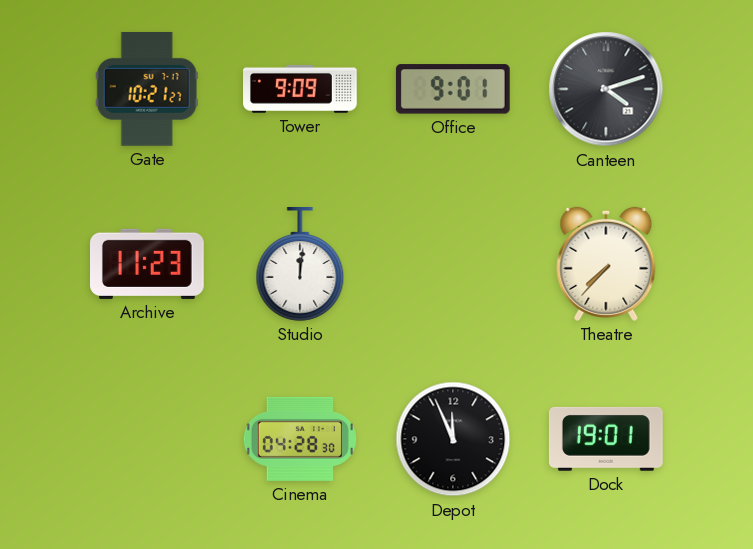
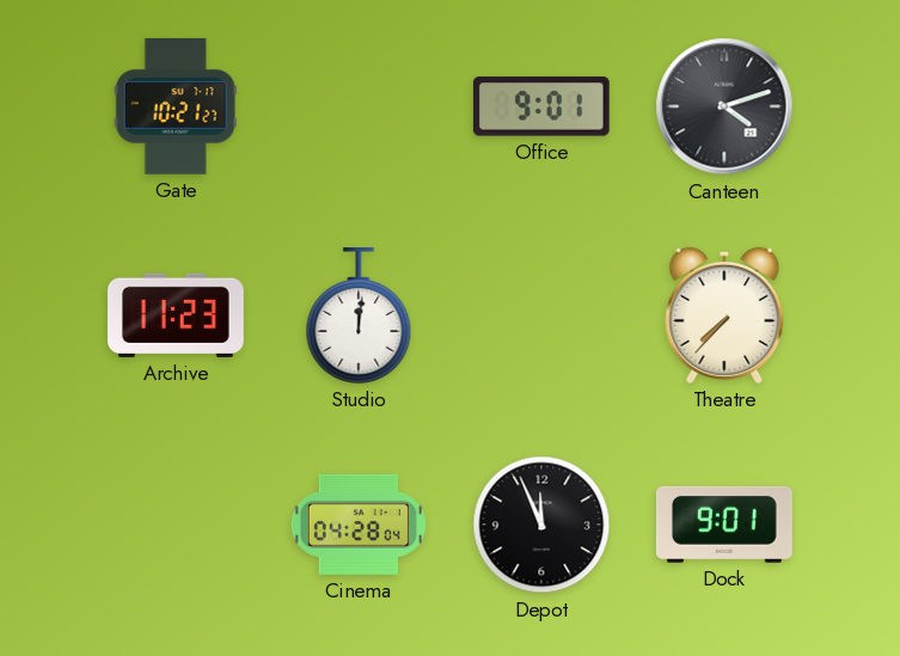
Tower: 9:09 -> none
Cinema: 04:28:30 -> 04:28:04
Dock: 19:01 -> 9:01
